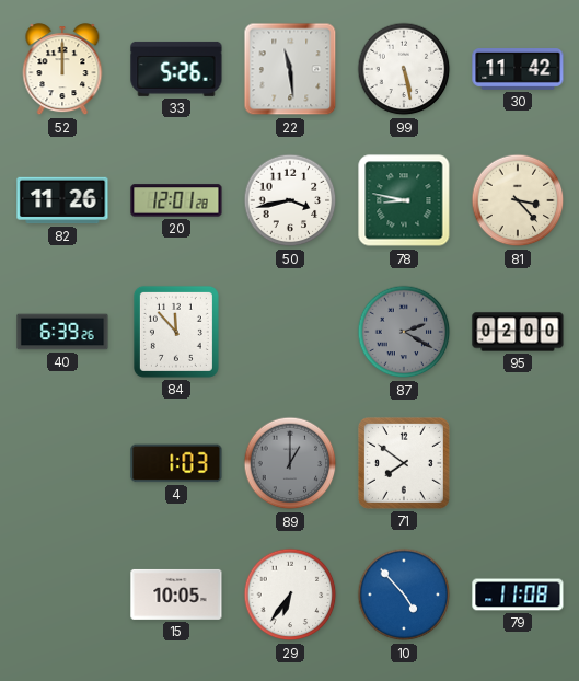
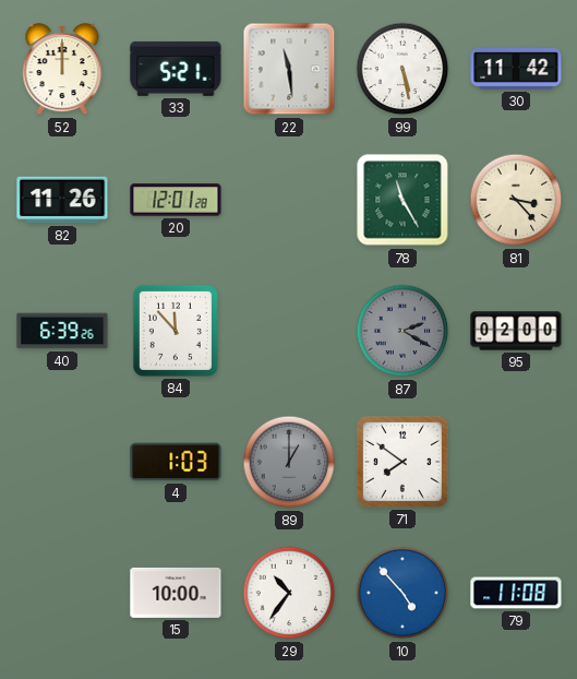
33: 5:26 -> 5:21
50: 3:43 -> none
78: 8:47 -> 11:25
15: 10:05 -> 10:00
29: 6:36 -> 10:36
